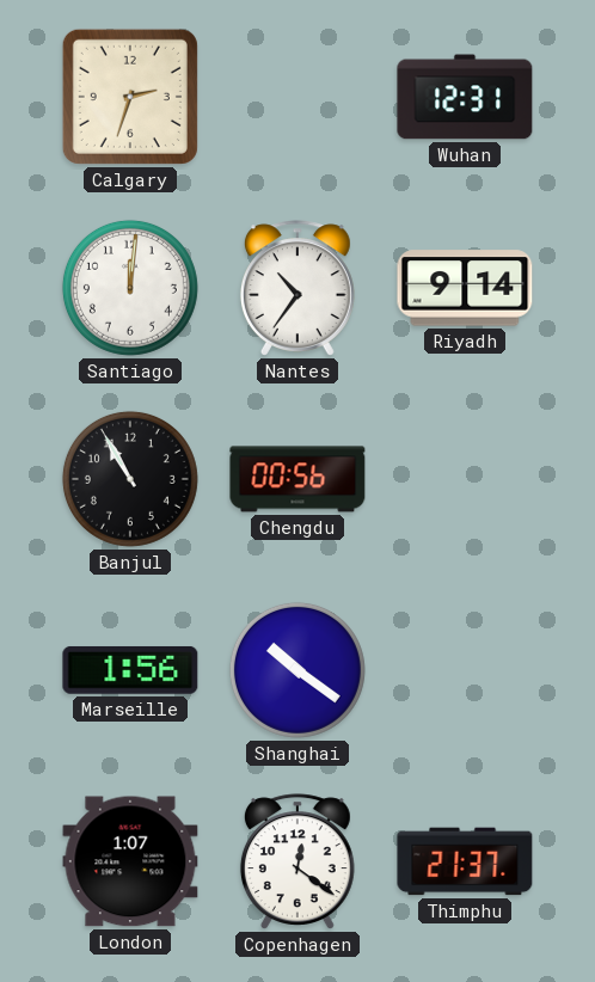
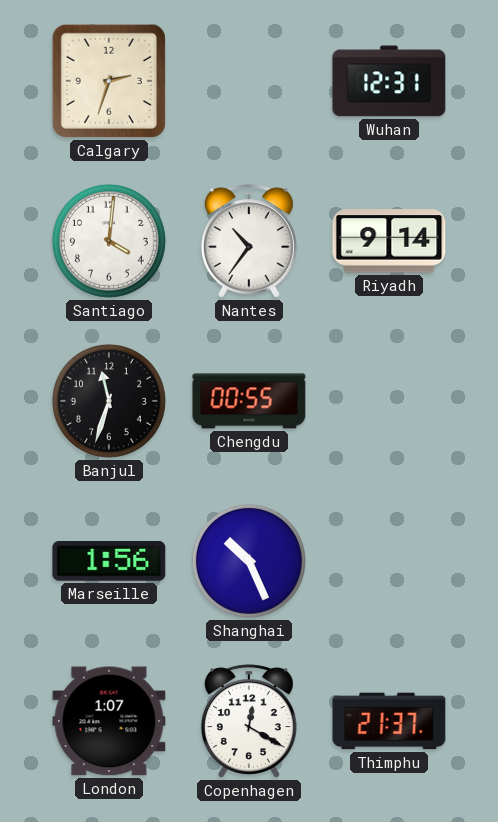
Santiago: 12:01 -> 4:01
Banjul: 10:55 -> 11:33
Chengdu: 00:56 -> 00:55
Shanghai: 10:21 -> 10:26
Copenhagen: 12:21 -> 12:20
